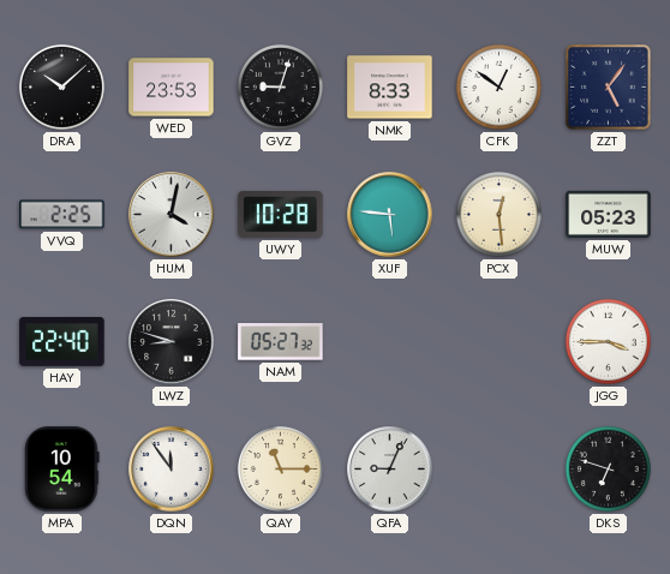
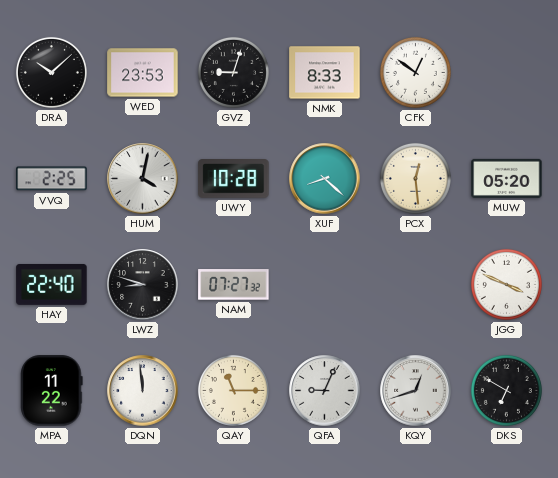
ZZT: 5:06 -> none
XUF: 5:46 -> 8:22
MUW: 05:23 -> 05:20
NAM: 05:27 -> 07:27
JGG: 3:45 -> 3:49
MPA: 10:54 -> 11:22
DQN: 11:54 -> 11:59
KQY: none -> 12:42
DKS: 6:48 -> 6:50
